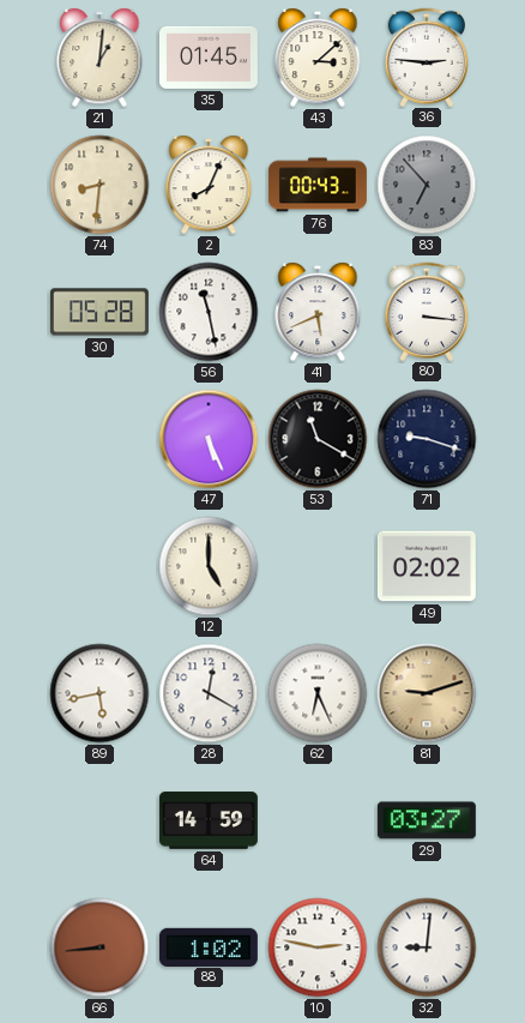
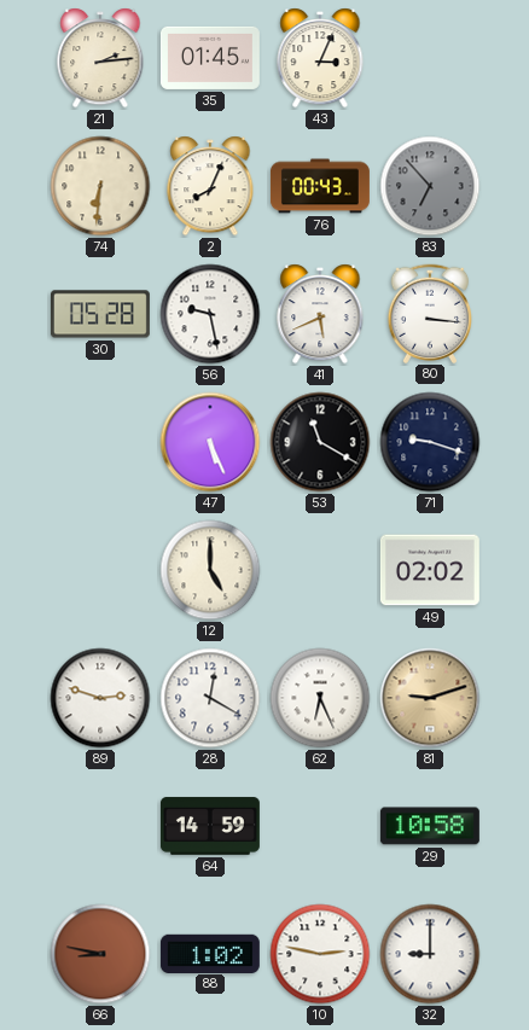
21: 1:01 -> 2:14
43: 3:08 -> 3:04
36: 2:46 -> none
74: 8:31 -> 6:31
56: 11:28 -> 9:28
89: 5:43 -> 2:48
29: 03:27 -> 10:58
66: 8:44 -> 8:47
32: 9:01 -> 9:00
